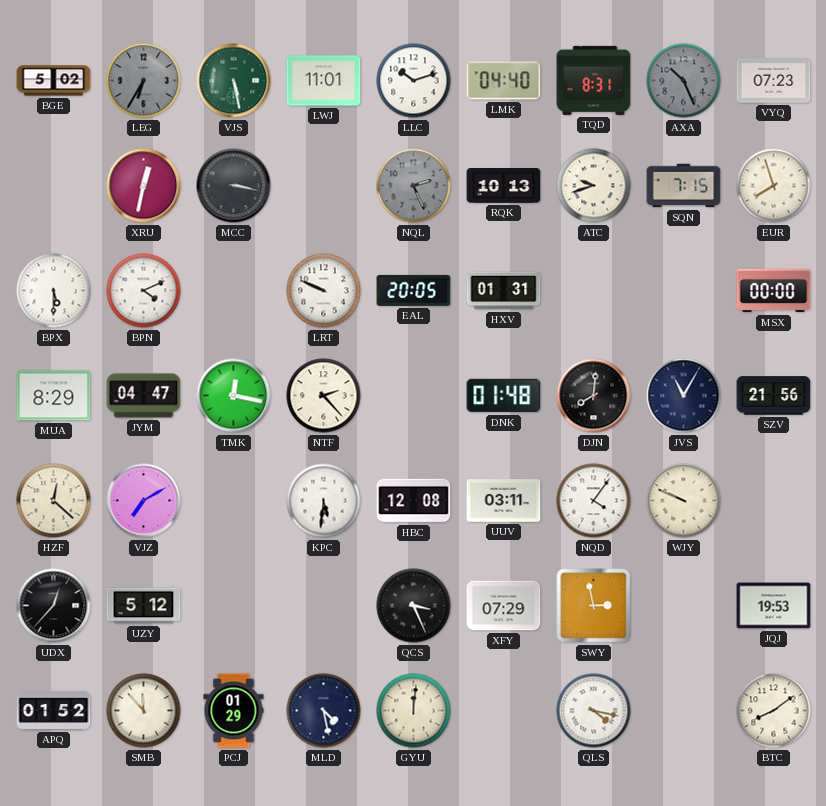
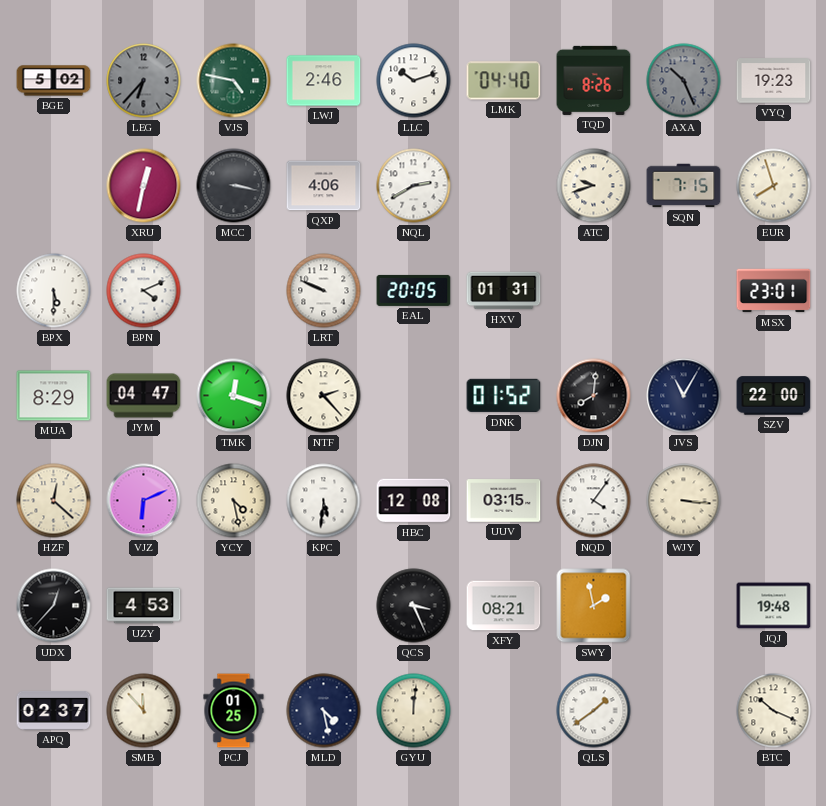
LEG: 6:35 -> 6:37
VJS: 5:28 -> 4:47
LWJ: 11:01 -> 2:46
TQD: 8:31 -> 8:26
VYQ: 07:23 -> 19:23
QXP: none -> 4:06
NQL: 2:26 -> 2:40
NQL dial: grey -> white
RQK: 10:13 -> none
MSX: 00:00 -> 23:01
TMK: 12:17 -> 12:18
DNK: 01:48 -> 01:52
SZV: 21:56 -> 22:00
VJZ: 7:10 -> 6:11
YCY: none -> 4:28
UUV: 03:11 -> 03:15
WJY: 9:49 -> 3:16
UZY: 5:12 -> 4:53
XFY: 07:29 -> 08:21
SWY: 2:58 -> 1:58
JQJ: 19:53 -> 19:48
APQ: 01:52 -> 02:37
PCJ: 01:29 -> 01:25
QLS: 4:17 -> 1:39
BTC: 8:09 -> 10:19
